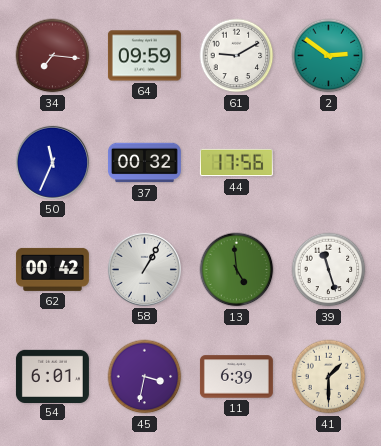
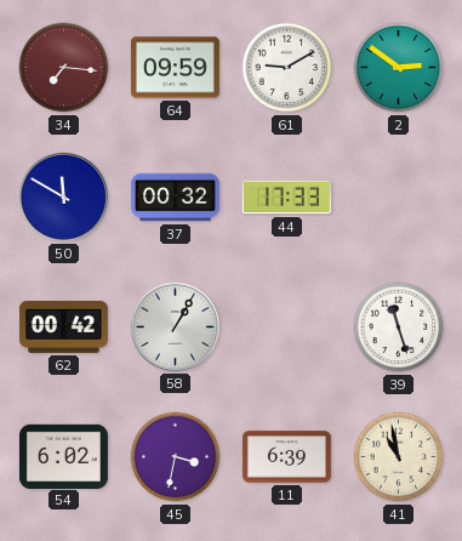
50: 11:34 -> 11:50
44: 17:56 -> 17:33
13: 4:59 -> none
54: 6:01 -> 6:02
41: 1:30 -> 10:58
